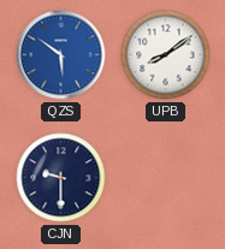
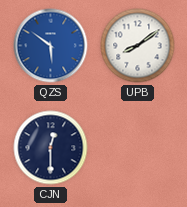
CJN: 9:30 -> 12:30
